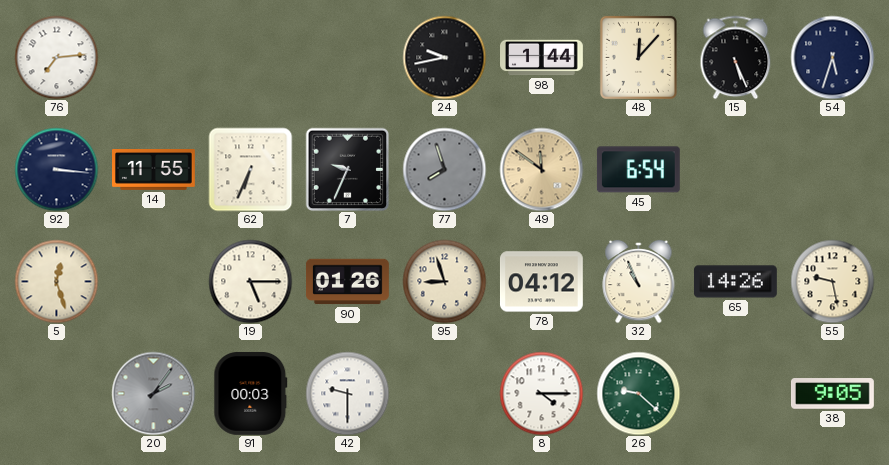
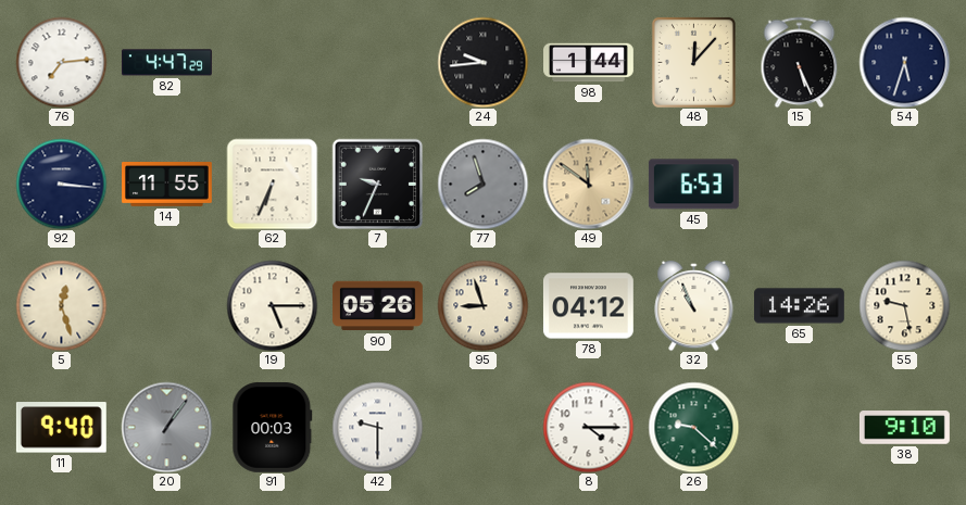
82: none -> 4:47
24: 9:43 -> 9:44
45: 6:54 -> 6:53
90: 01:26 -> 05:26
11: none -> 9:40
20: 2:06 -> 1:06
38: 9:05 -> 9:10
